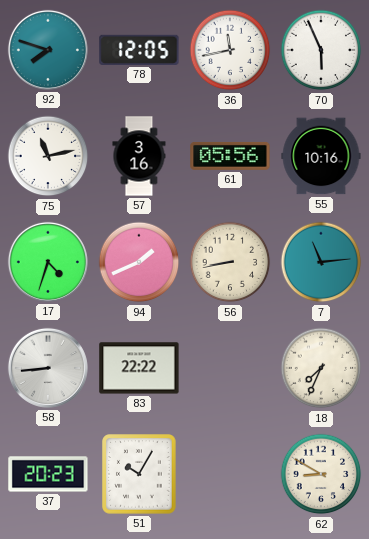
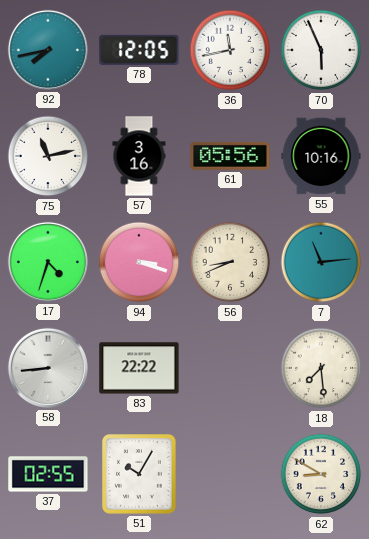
92: 7:48 -> 7:43
94: 1:41 -> 3:18
56: 8:43 -> 8:41
18: 7:34 -> 7:29
37: 20:23 -> 02:55
